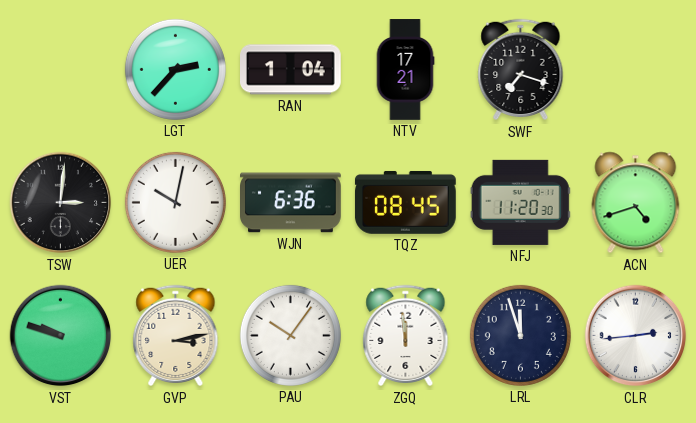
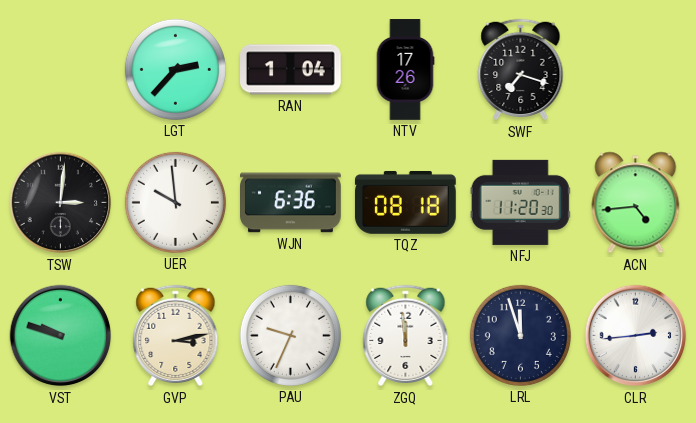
NTV: 17:21 -> 17:26
UER: 10:02 -> 9:59
TQZ: 08:45 -> 08:18
ACN: 4:42 -> 4:44
PAU: 10:06 -> 9:34
